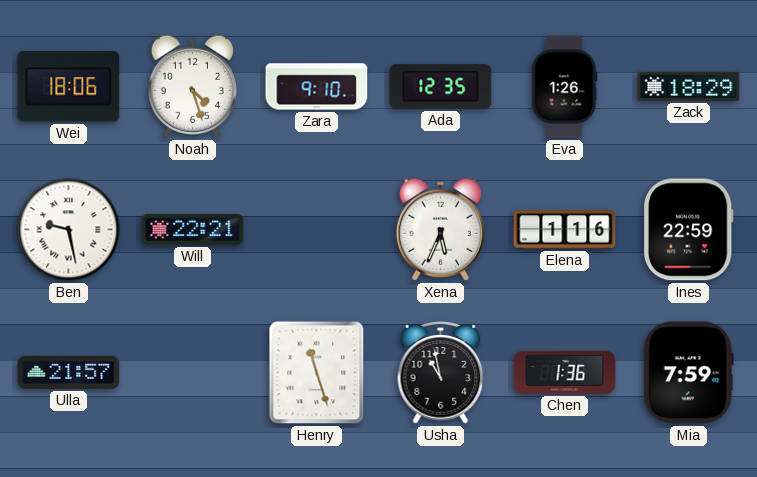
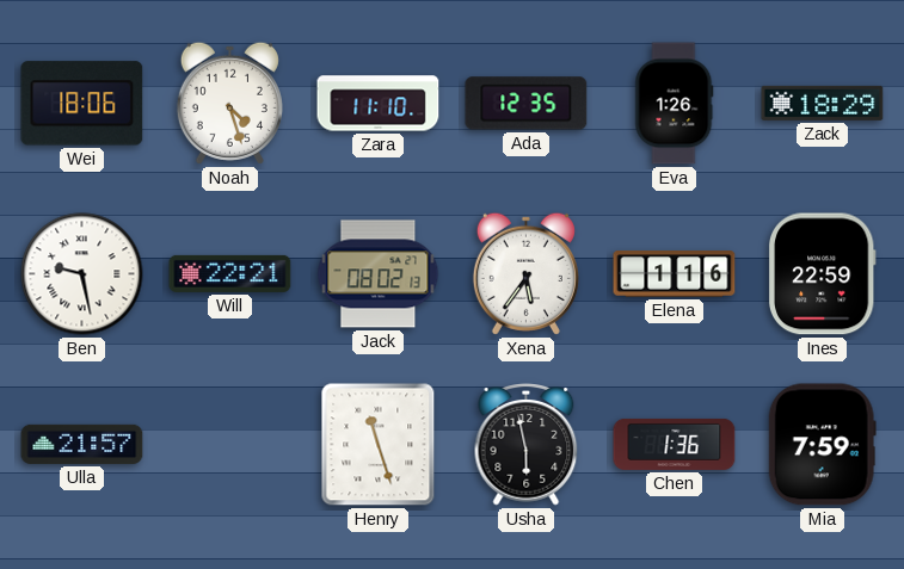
Zara: 9:10 -> 11:10
Jack: none -> 08:02
Xena: 5:34 -> 5:36
Usha: 10:58 -> 5:58
